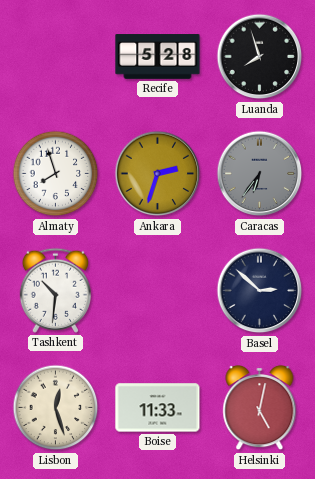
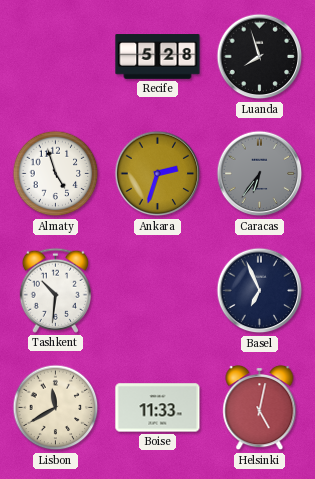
Almaty: 7:57 -> 4:57
Basel: 2:52 -> 6:56
Lisbon: 12:27 -> 11:40
